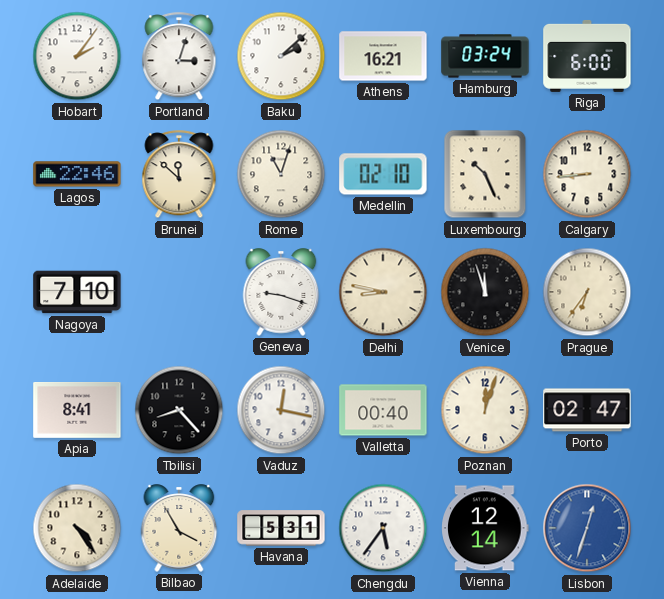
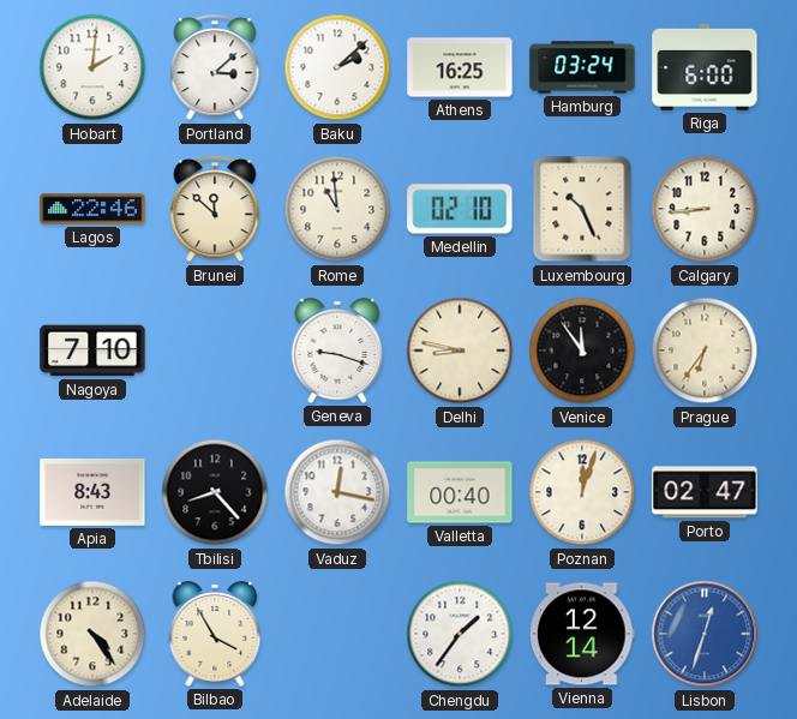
Hobart: 2:06 -> 2:01
Portland: 3:03 -> 3:08
Athens: 16:21 -> 16:25
Rome: 11:03 -> 10:59
Venice: 11:57 -> 11:54
Apia: 8:41 -> 8:43
Havana: 5:31 -> none
Chengdu: 5:36 -> 1:36
